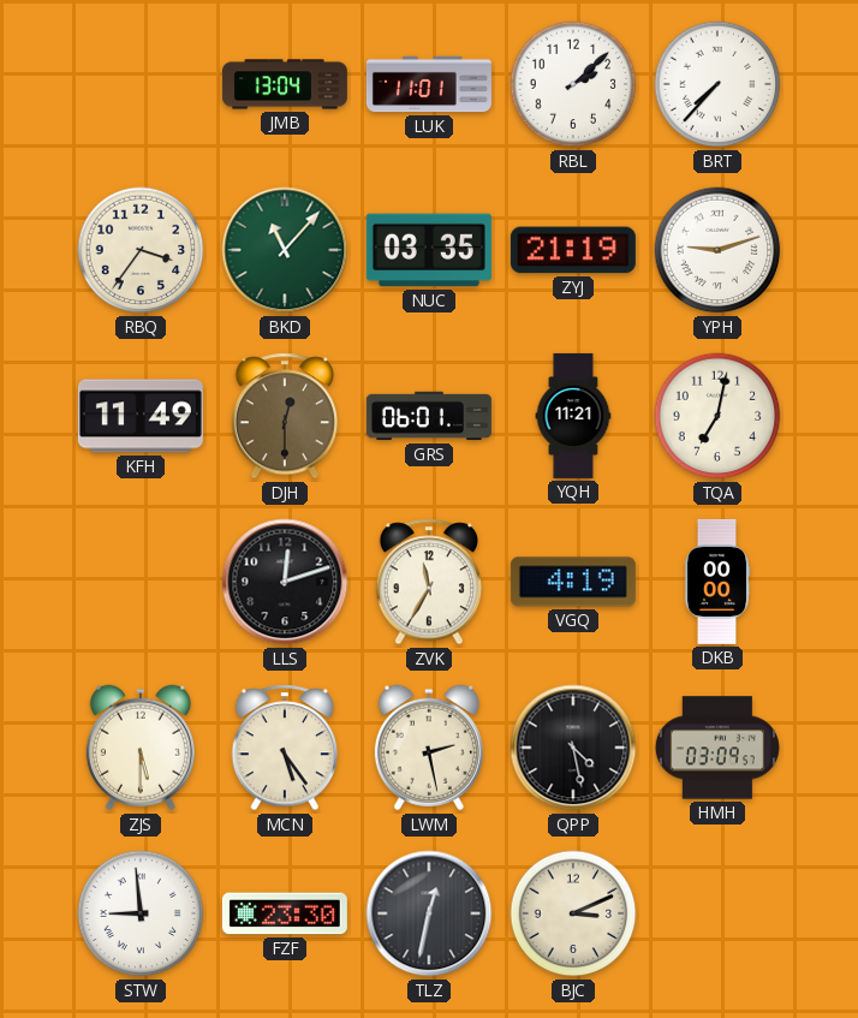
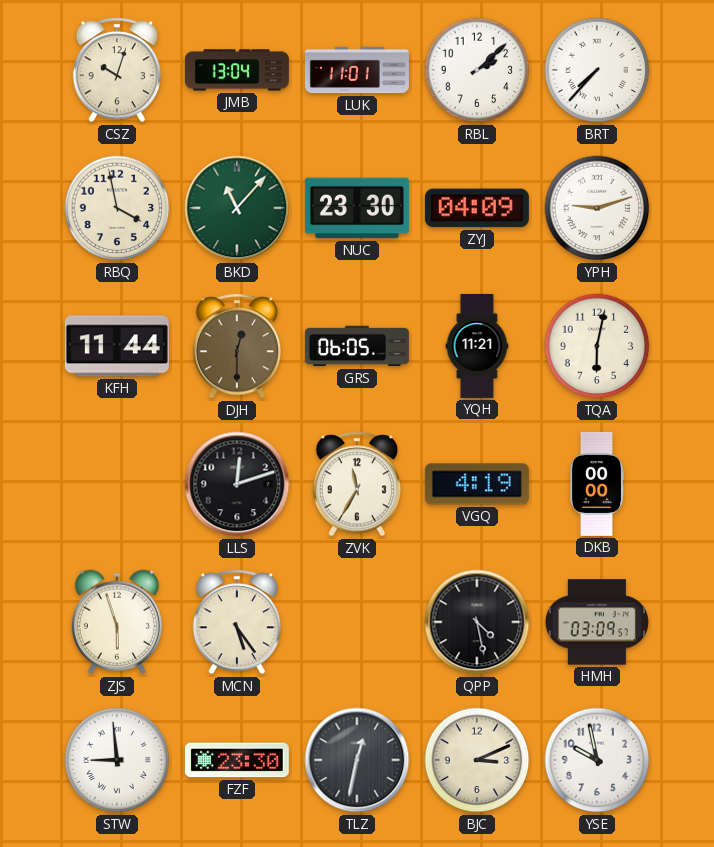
CSZ: none -> 10:03
RBQ: 3:36 -> 3:58
NUC: 03:35 -> 23:30
ZYJ: 21:19 -> 04:09
KFH: 11:49 -> 11:44
GRS: 06:01 -> 06:05
TQA: 7:02 -> 6:02
ZJS: 5:30 -> 5:57
LWM: 2:28 -> none
YSE: none -> 9:58
